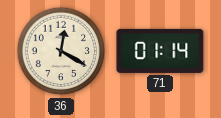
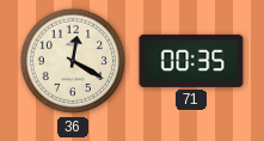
71: 01:14 -> 00:35
